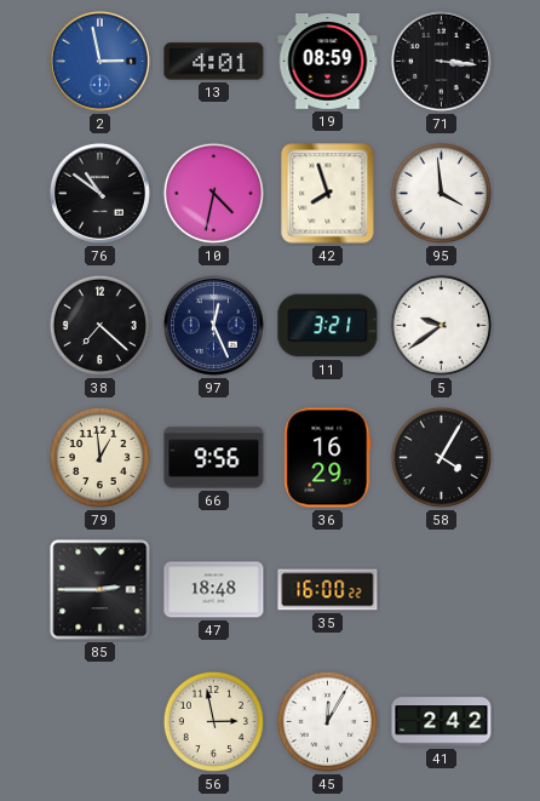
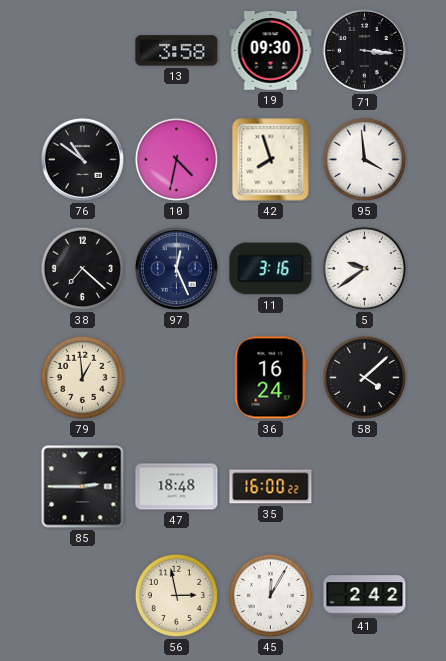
2: 2:58 -> none
13: 4:01 -> 3:58
19: 08:59 -> 09:30
11: 3:21 -> 3:16
66: 9:56 -> none
36: 16:29 -> 16:24
58: 4:05 -> 4:08
